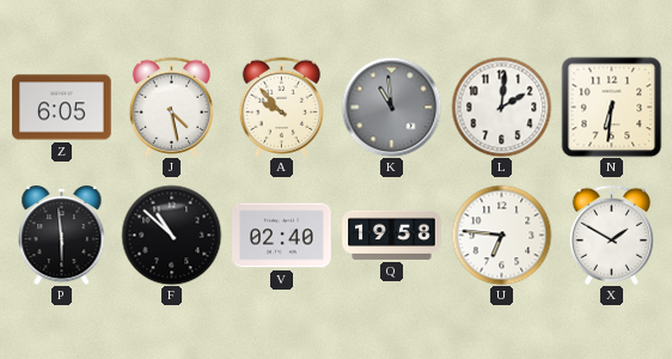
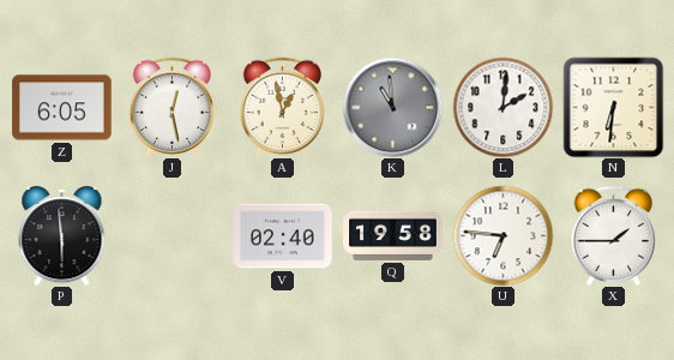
J: 4:28 -> 12:28
A: 9:53 -> 12:58
F: 10:52 -> none
X: 1:50 -> 1:45
